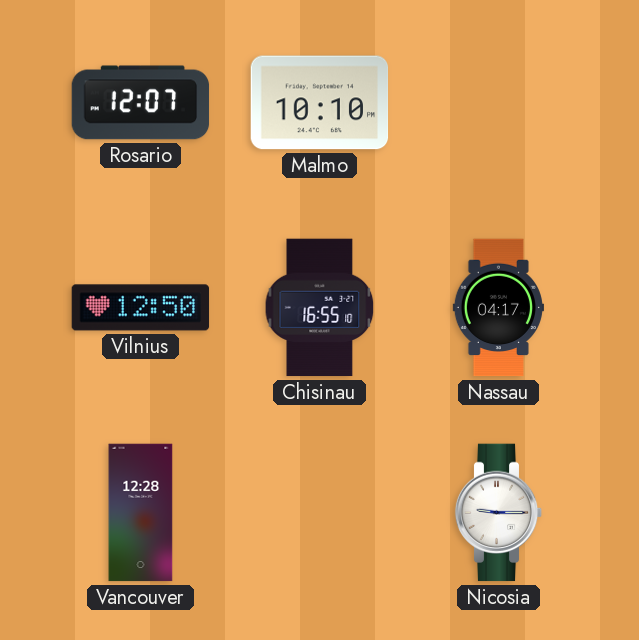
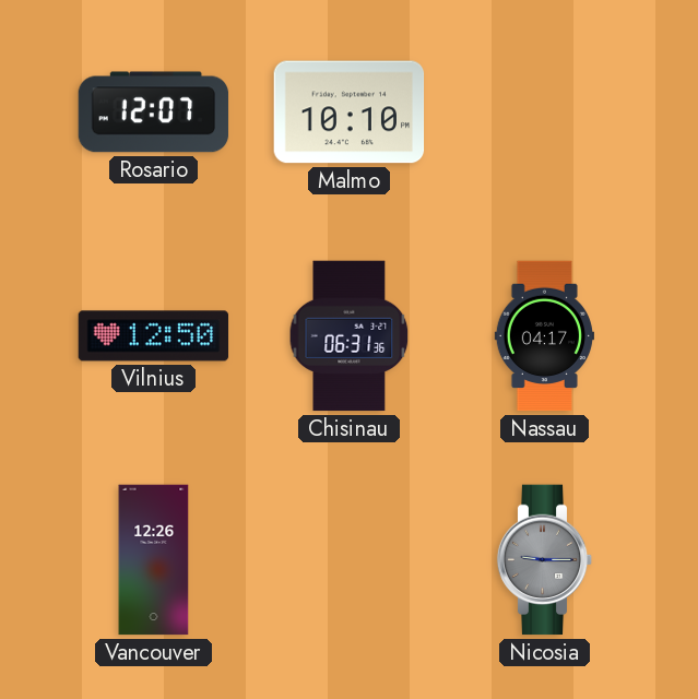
Chisinau: 16:55 -> 06:31
Vancouver: 12:28 -> 12:26
Nicosia dial: white -> grey
